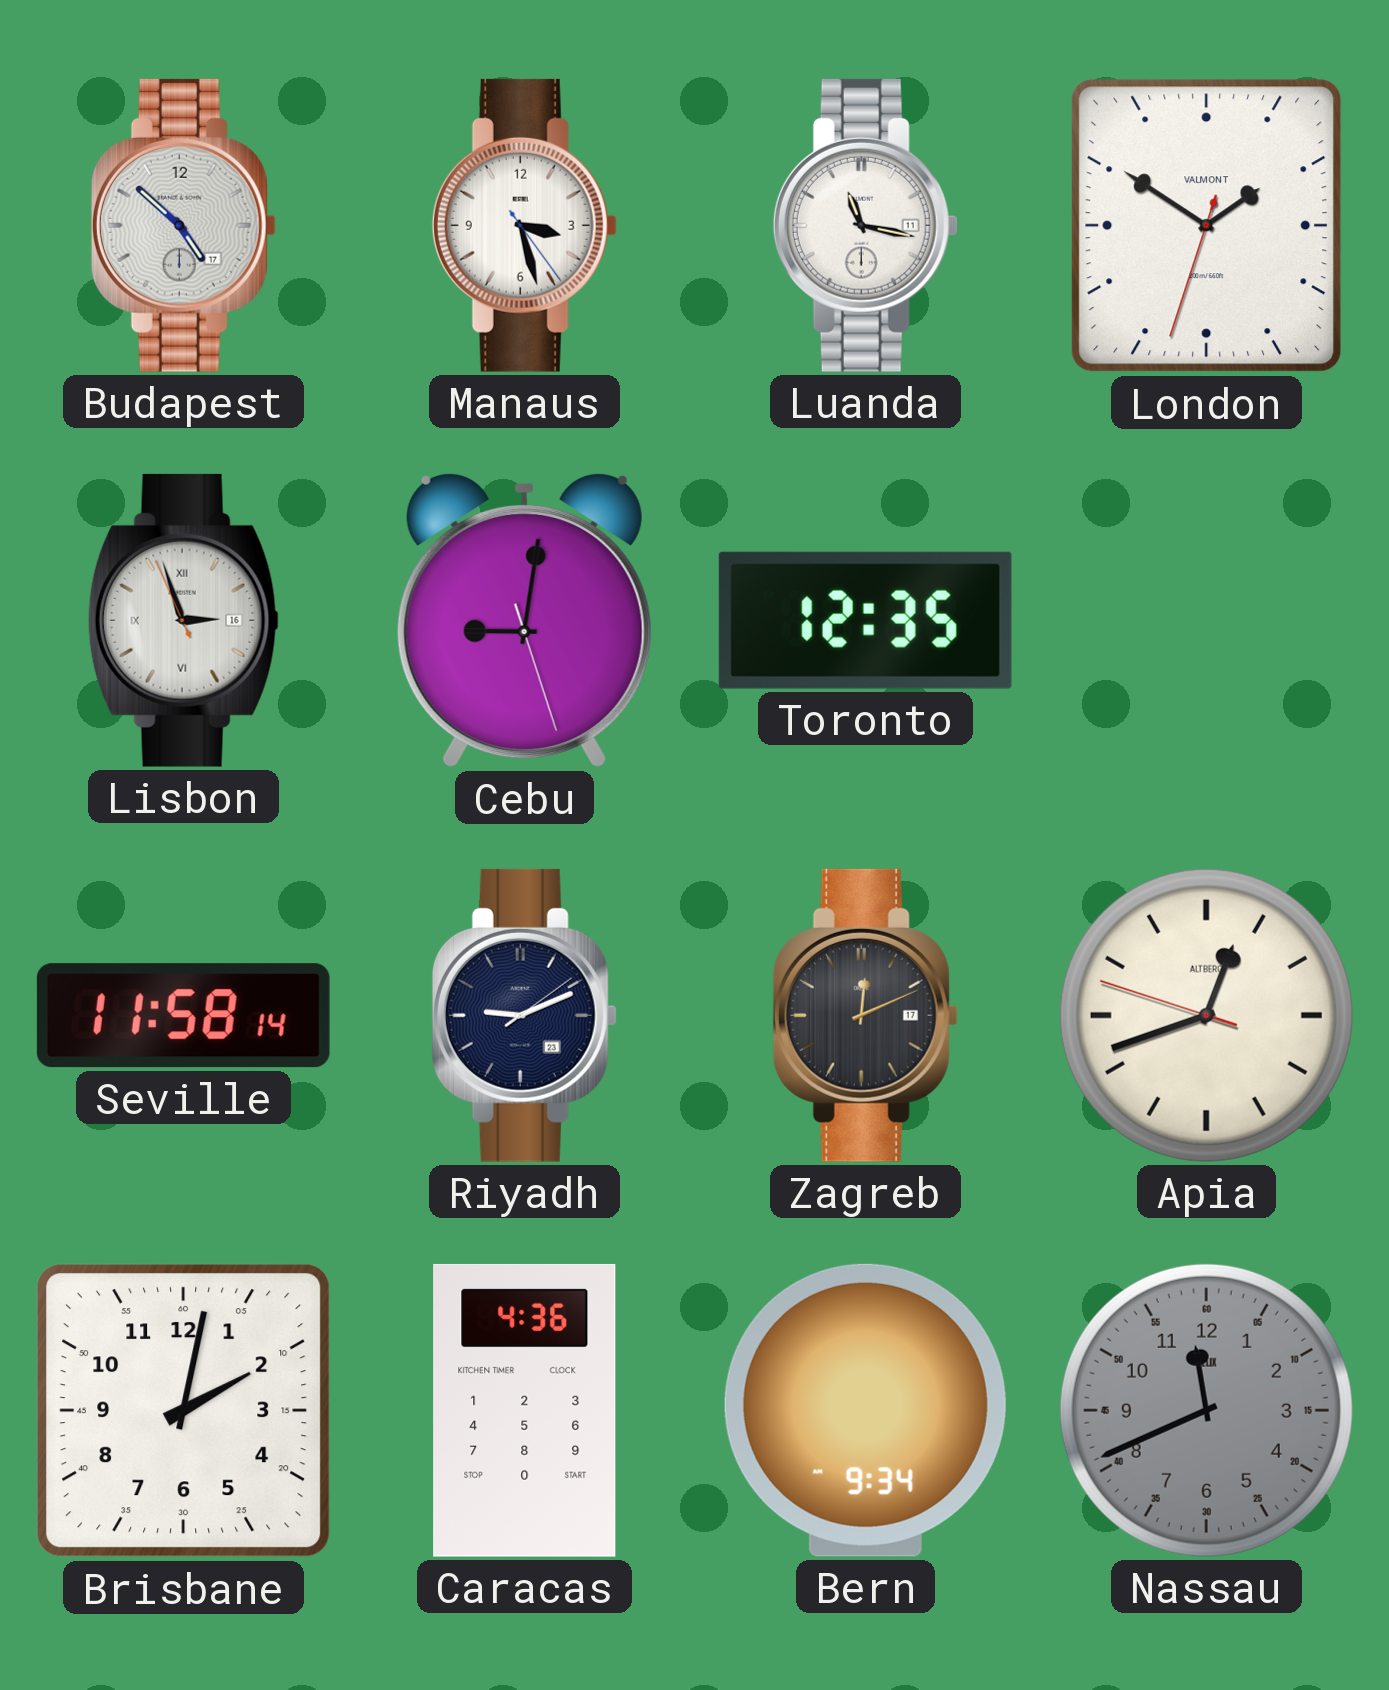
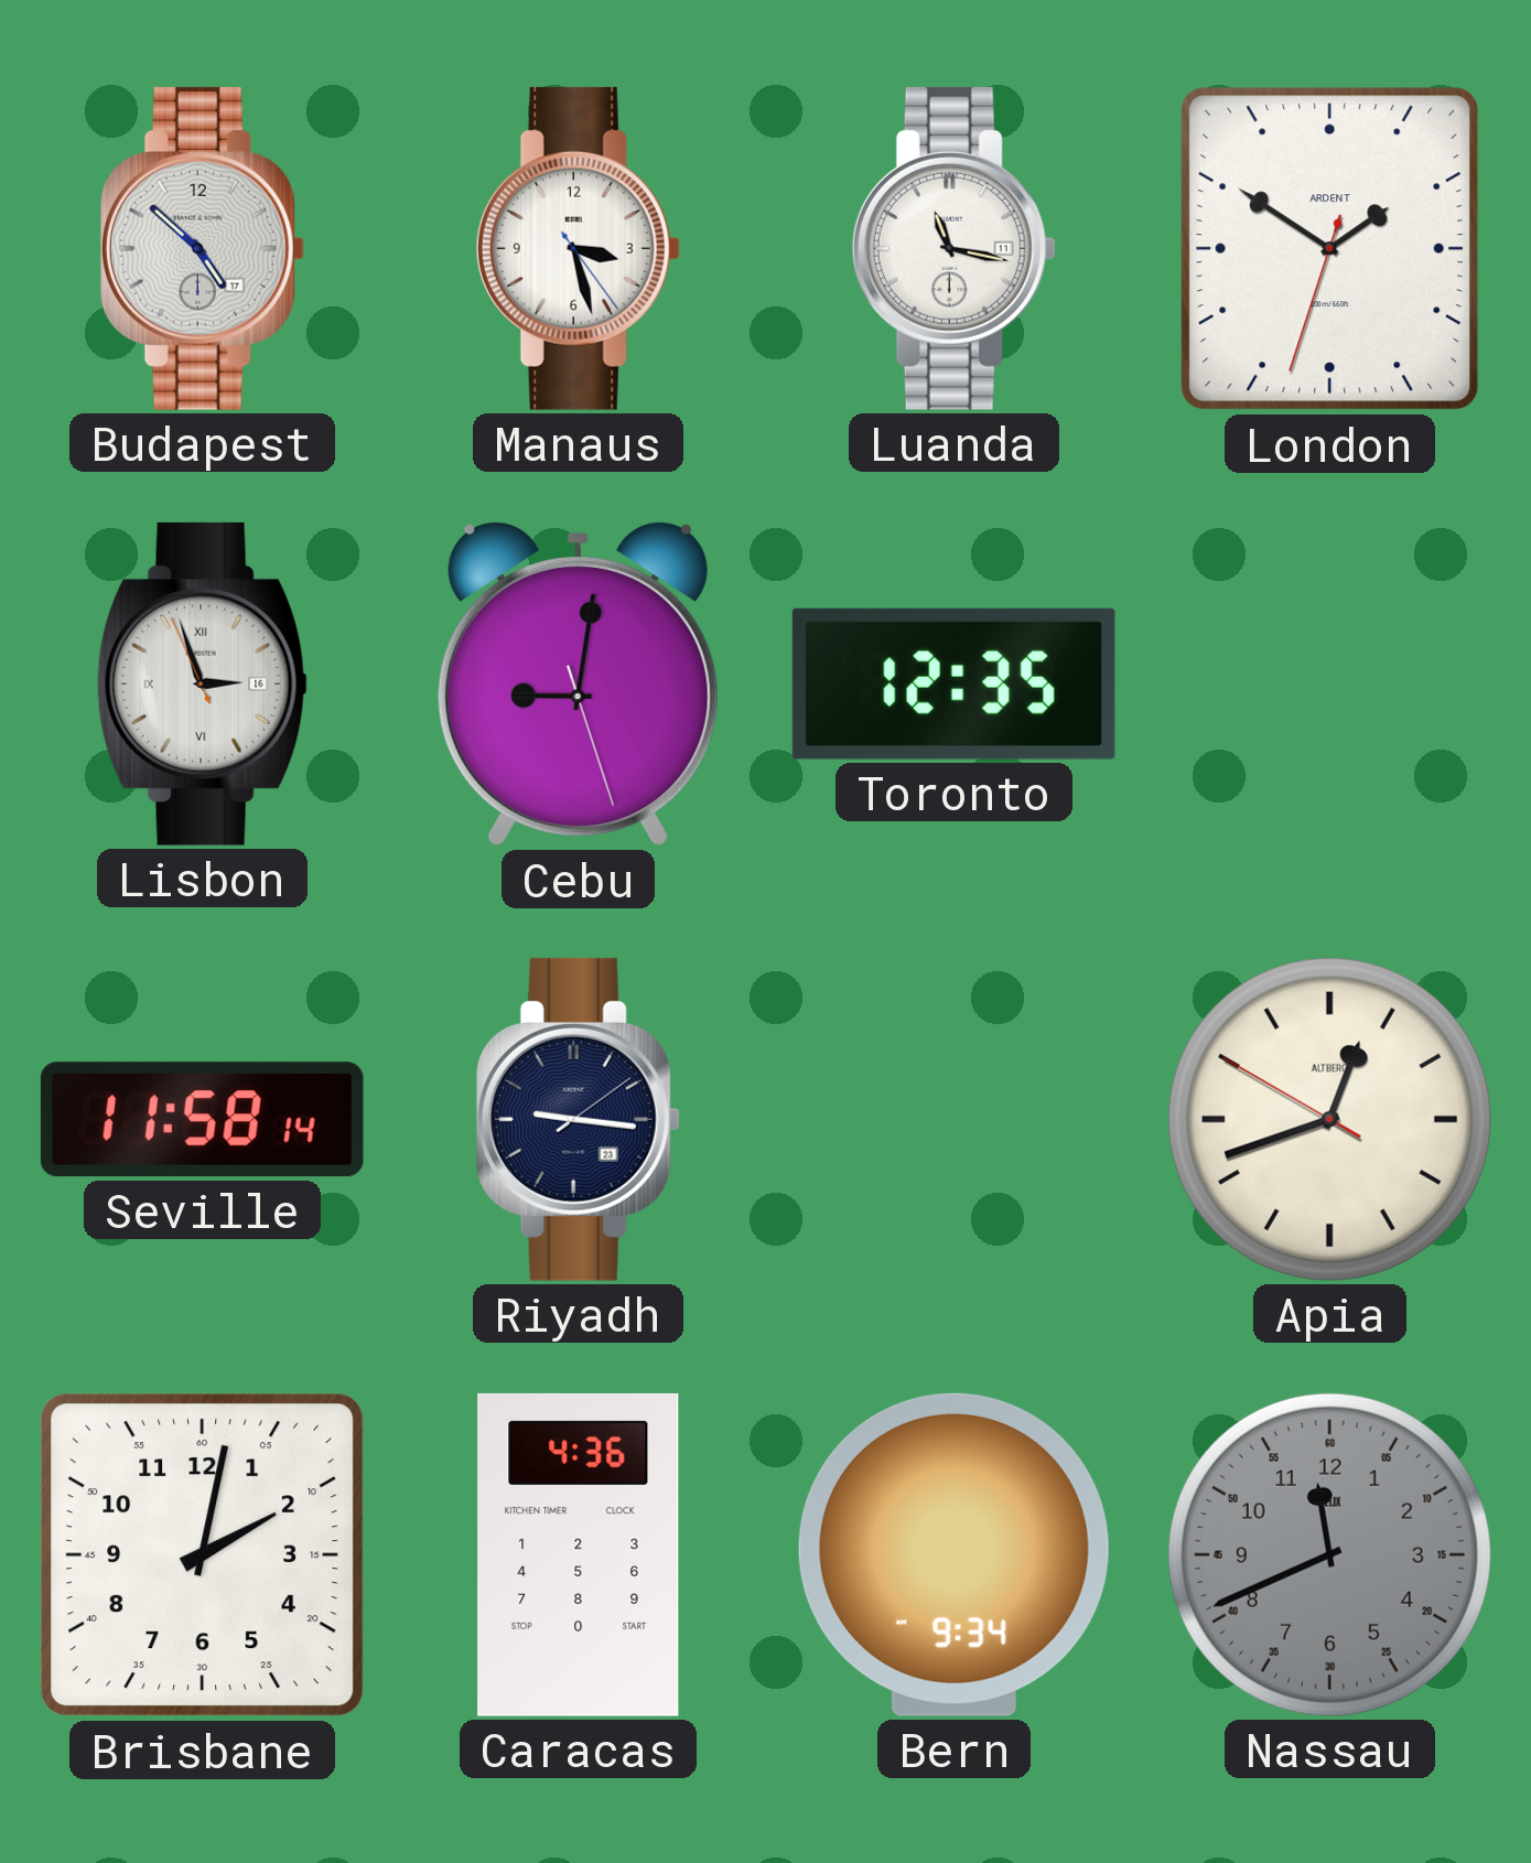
London brand: VALMONT -> ARDENT
Riyadh: 9:11 -> 9:16
Zagreb: 12:11 -> none
Apia: 12:41:48 -> 12:41:50
